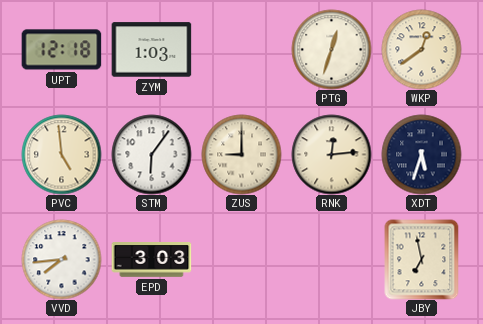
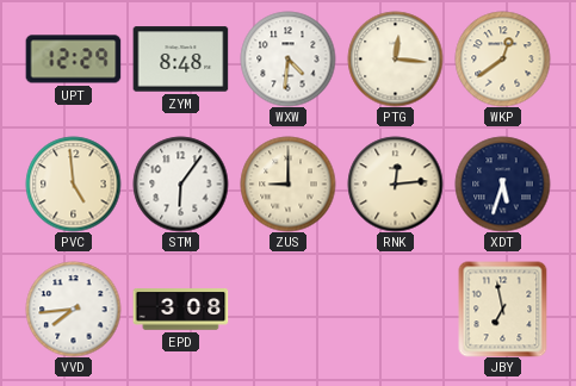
UPT: 12:18 -> 12:29
ZYM: 1:03 -> 8:48
WXW: none -> 4:31
PTG: 12:33 -> 12:16
EPD: 3:03 -> 3:08
